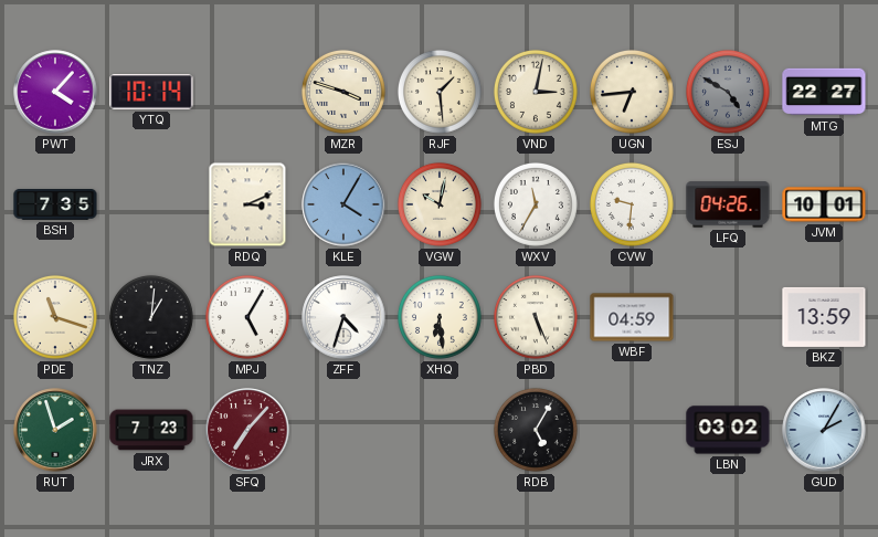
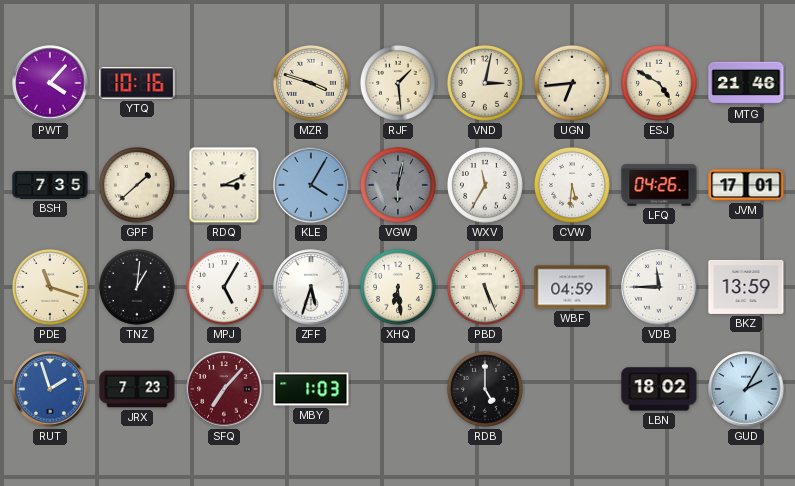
YTQ: 10:14 -> 10:16
ESJ dial: grey -> cream
MTG: 22:27 -> 21:46
GPF: none -> 1:38
VGW: 10:02 -> 6:02
VGW dial: cream -> grey
CVW: 9:31 -> 5:31
JVM: 10:01 -> 17:01
ZFF: 4:33 -> 5:33
VDB: none -> 11:45
RUT dial: green -> blue
MBY: none -> 1:03
RDB: 5:05 -> 5:00
LBN: 03:02 -> 18:02
